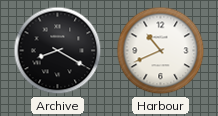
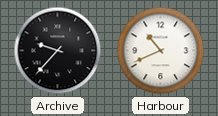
Archive: 8:20 -> 9:37
